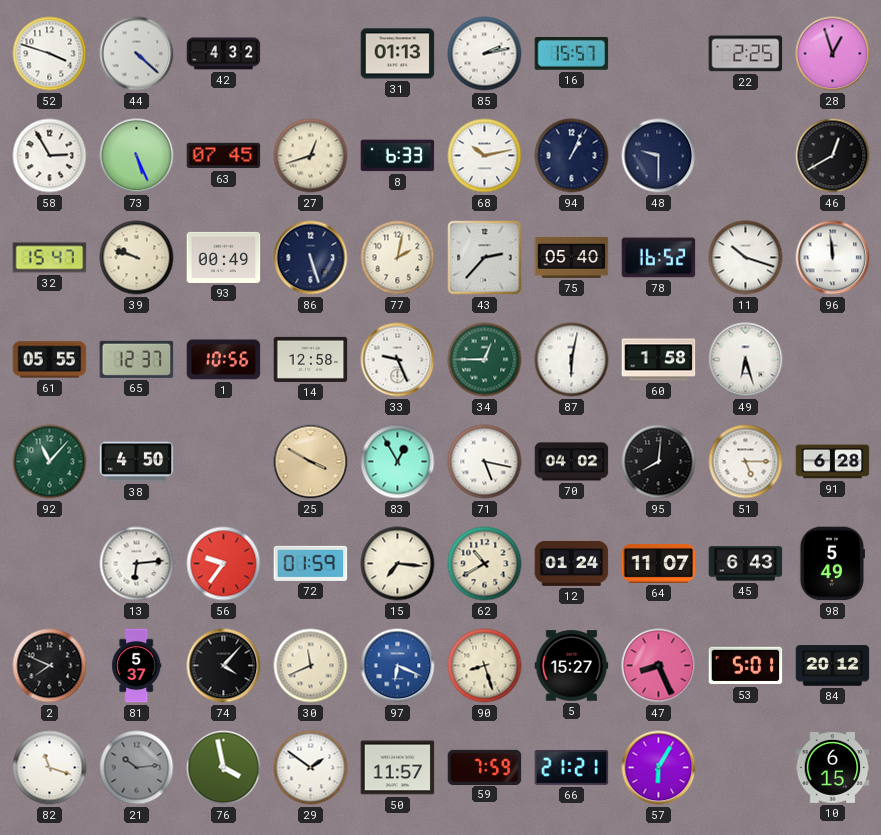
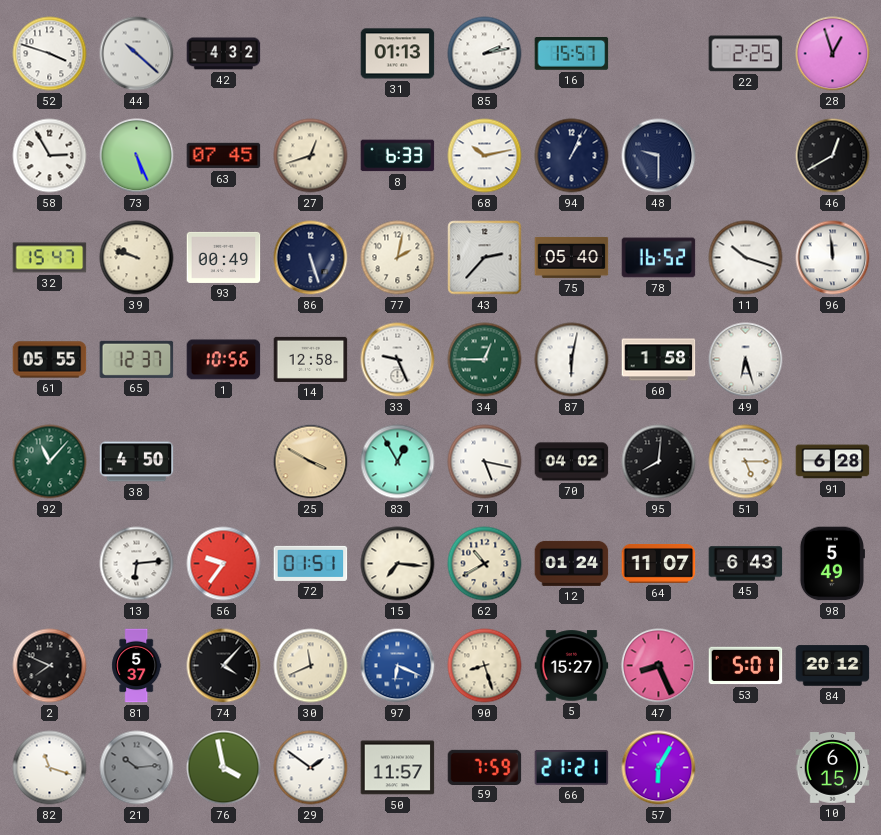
44: 4:22 -> 10:22
72: 01:59 -> 01:51
